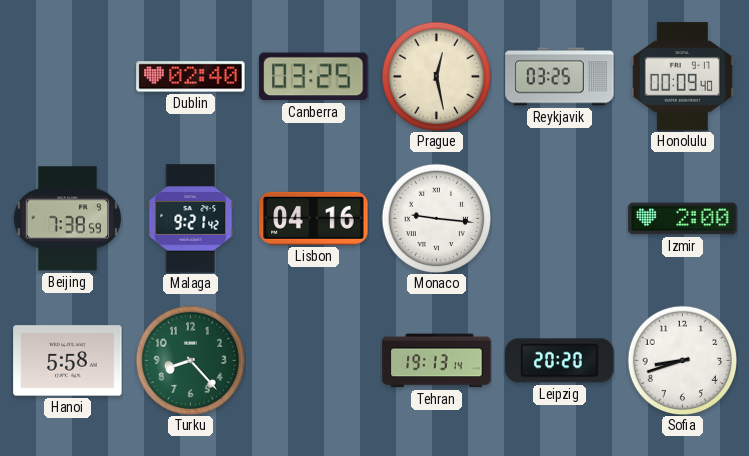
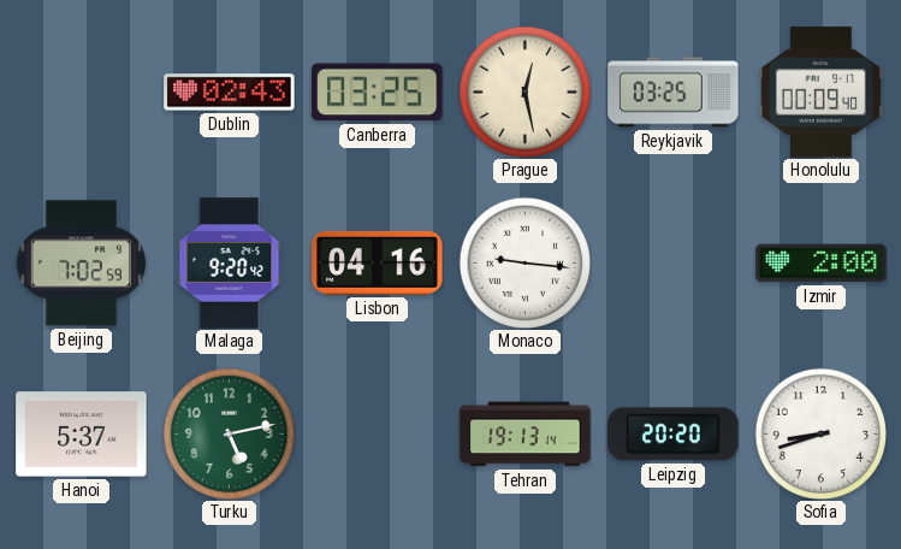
Dublin: 02:40 -> 02:43
Beijing: 7:38 -> 7:02
Malaga: 9:21 -> 9:20
Hanoi: 5:58 -> 5:37
Turku: 8:23 -> 5:13
